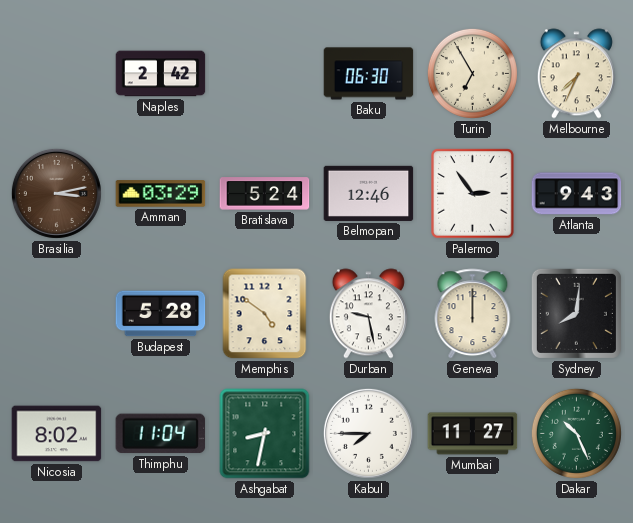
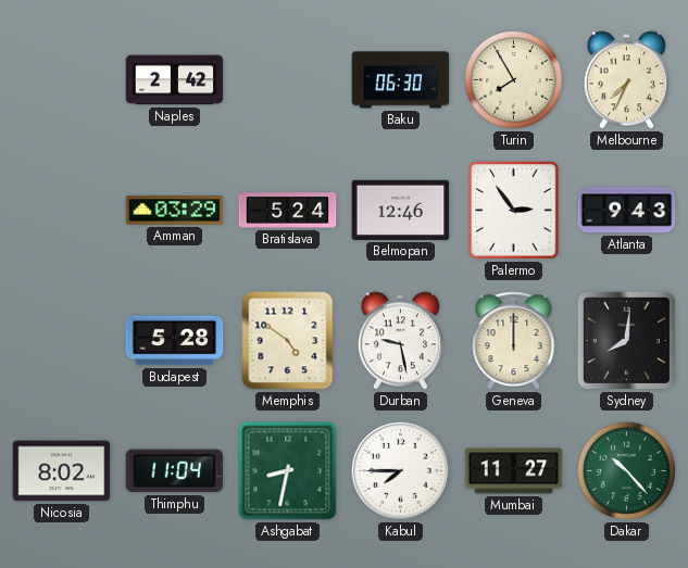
Turin: 6:55 -> 7:55
Brasilia: 3:13 -> none
Dakar: 10:26 -> 10:23
